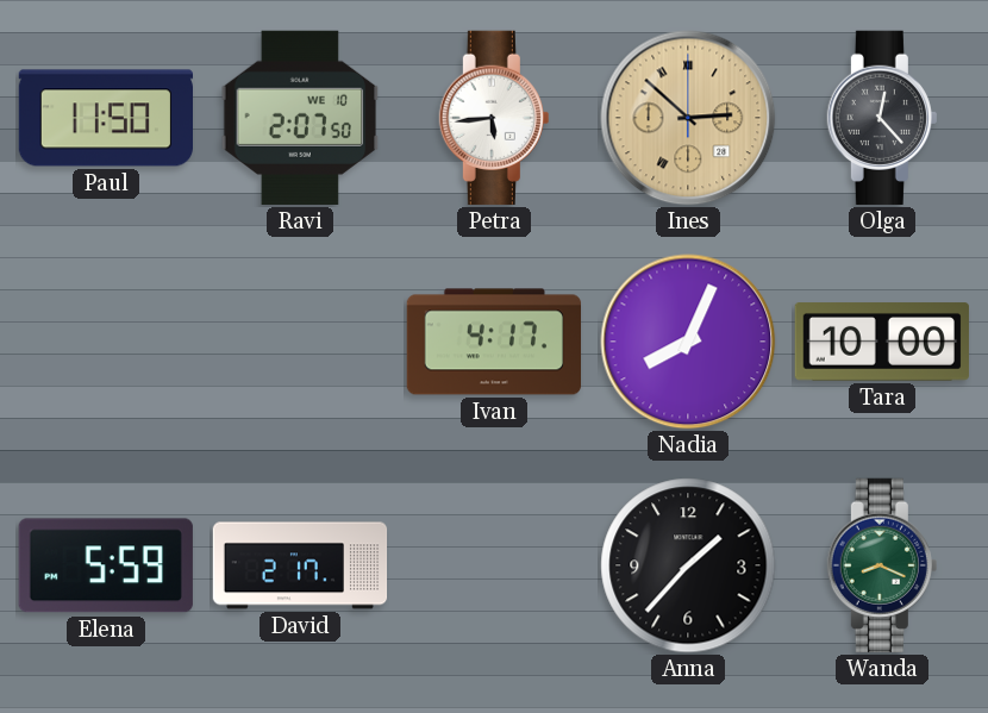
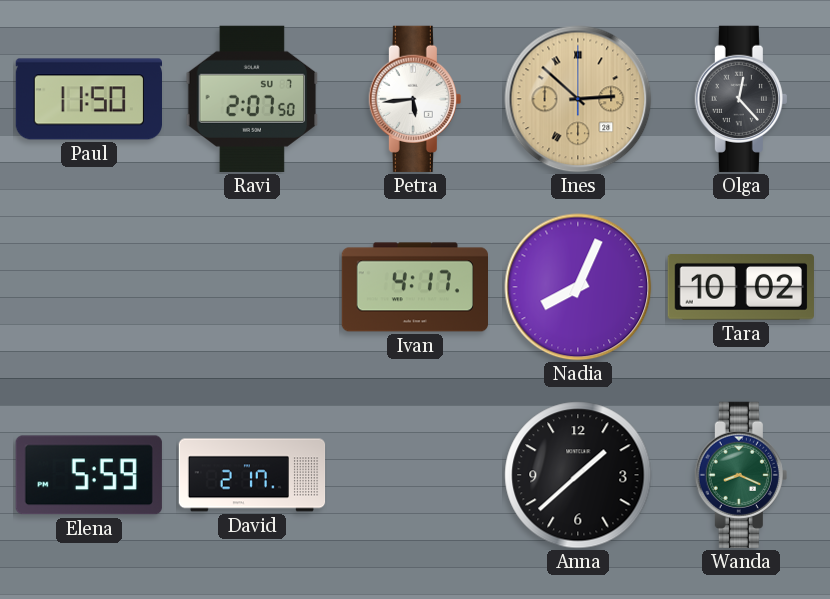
Ravi date: WE 10 -> SU 7
Tara: 10:00 -> 10:02
Anna: 1:37 -> 1:38
